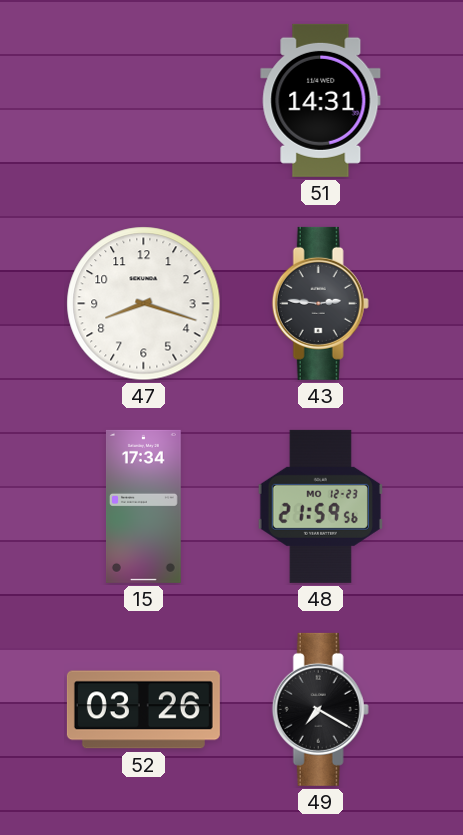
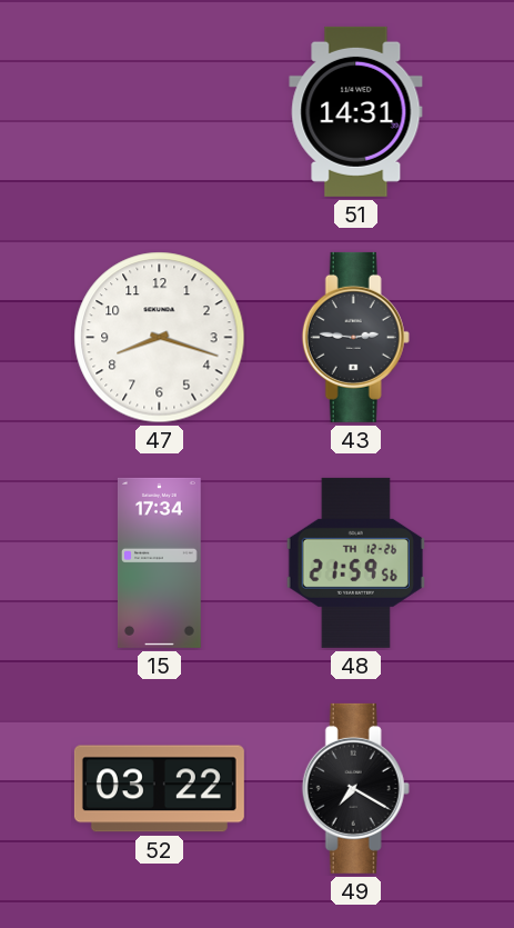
48 date: MO 12-23 -> TH 12-26
52: 03:26 -> 03:22
